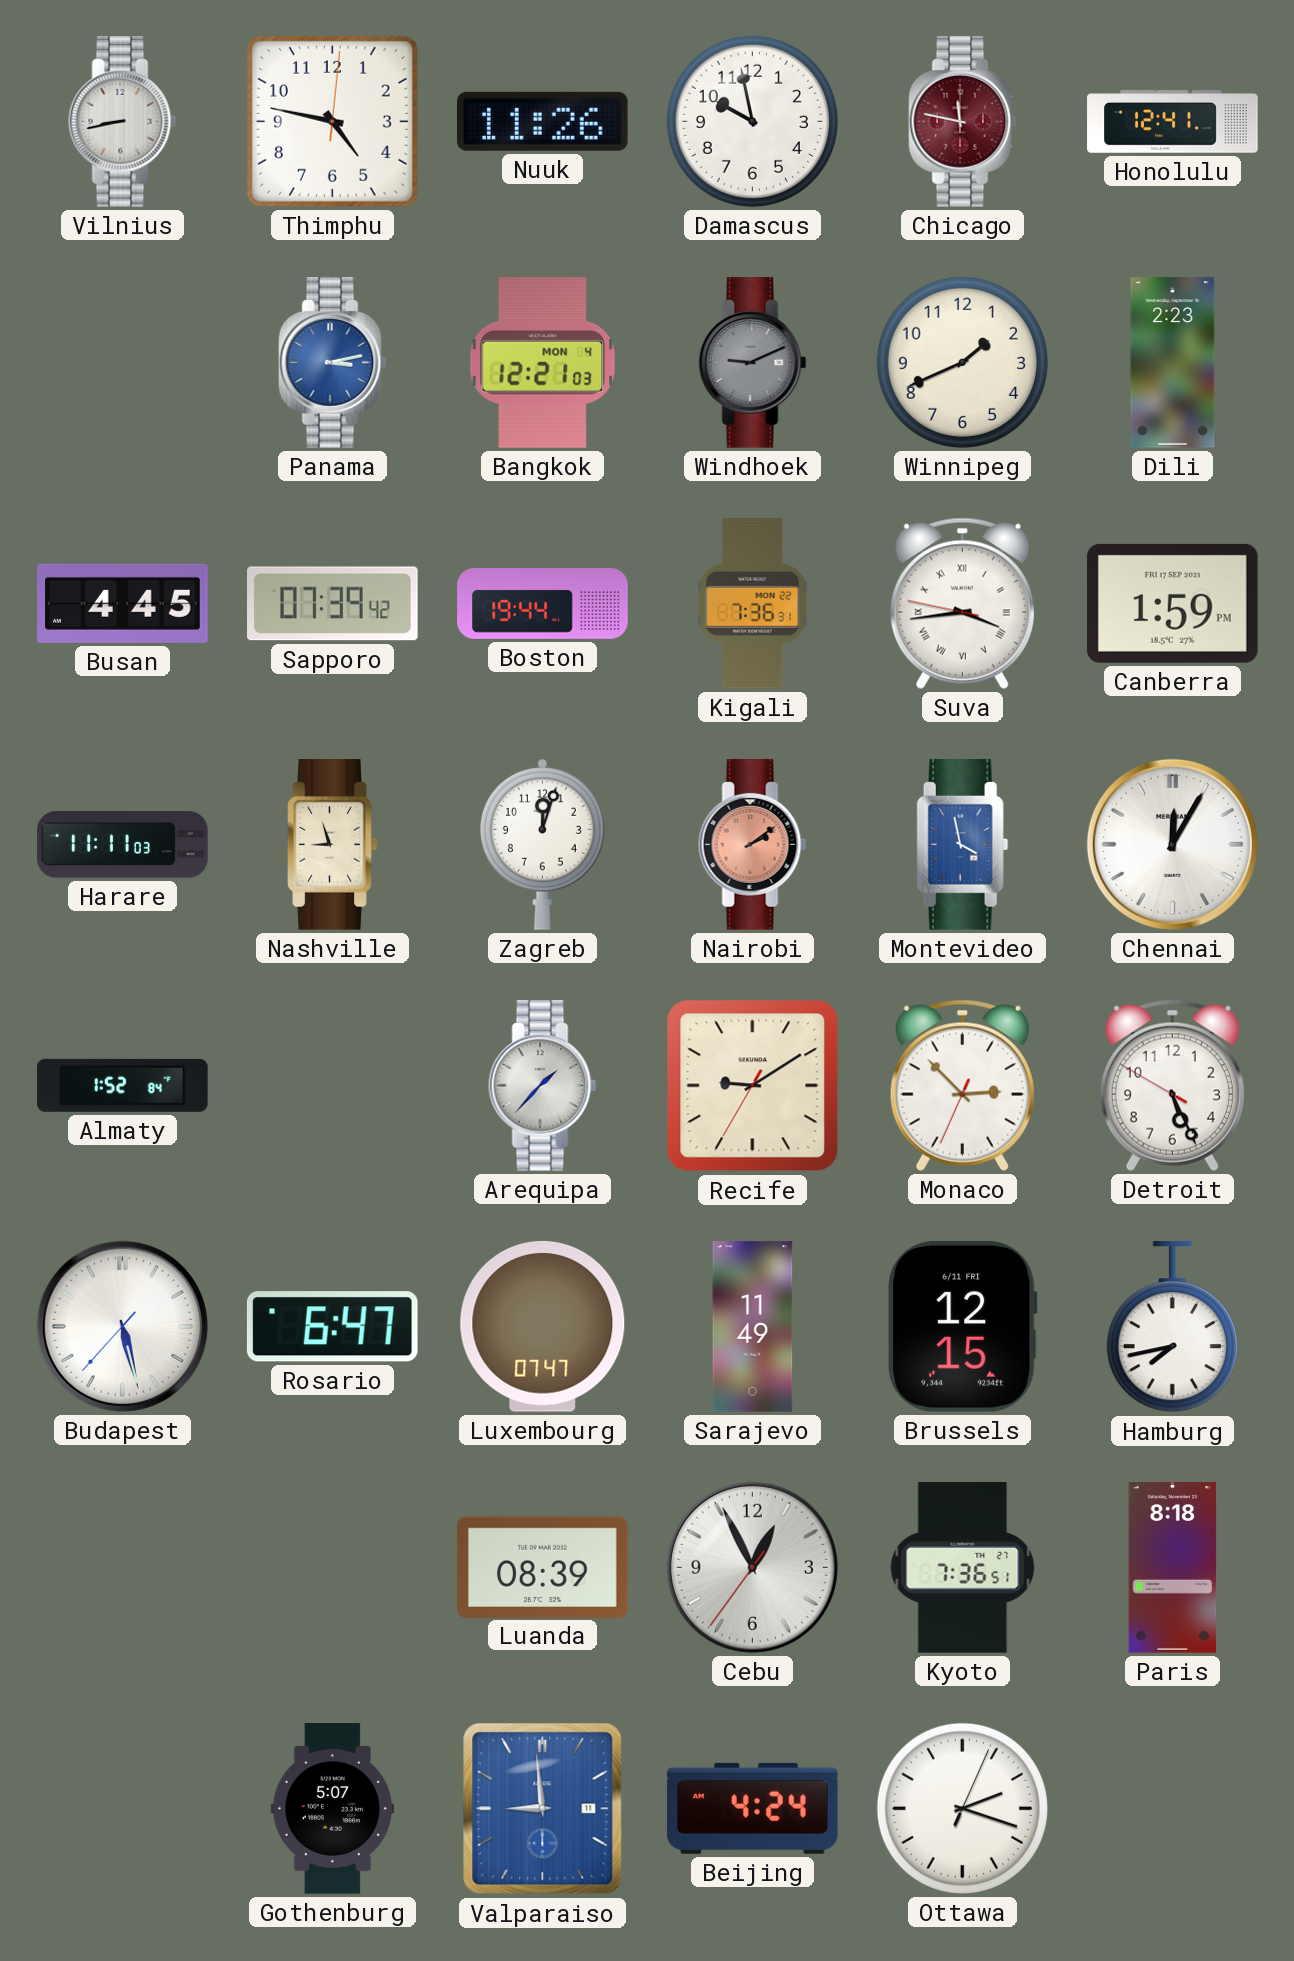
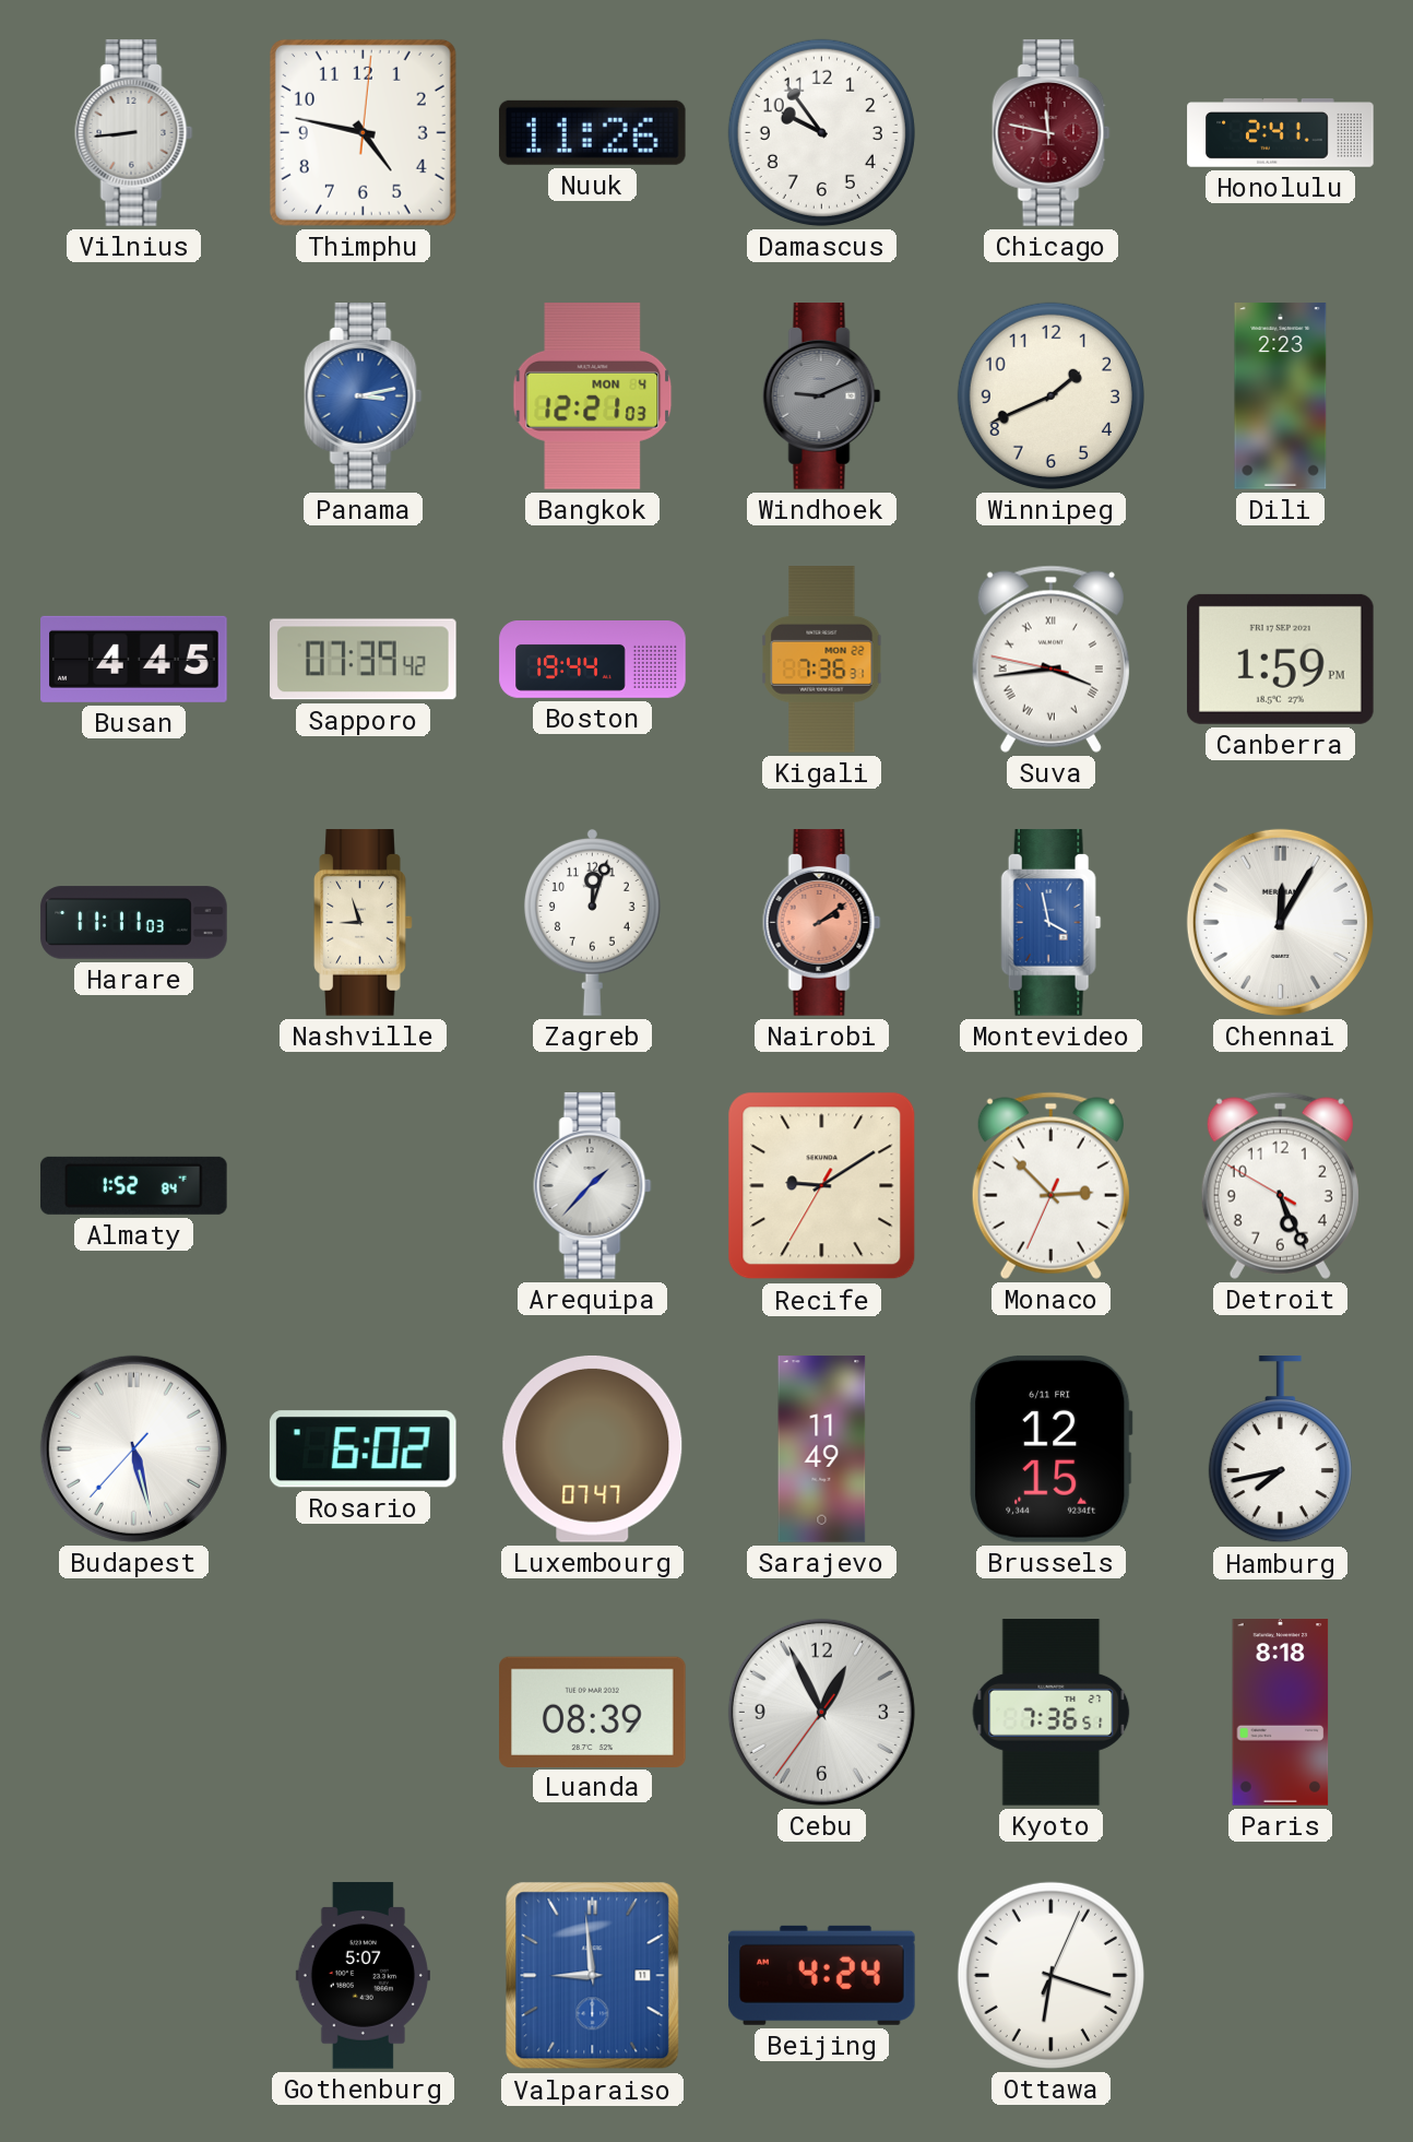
Vilnius: 8:43 -> 8:44
Damascus: 9:58 -> 9:54
Honolulu: 12:41 -> 2:41
Rosario: 6:47 -> 6:02
Ottawa: 2:18 -> 6:18
